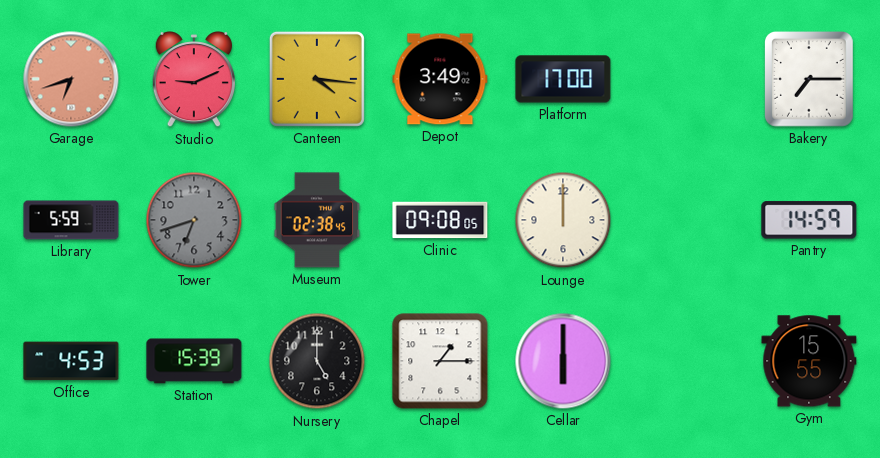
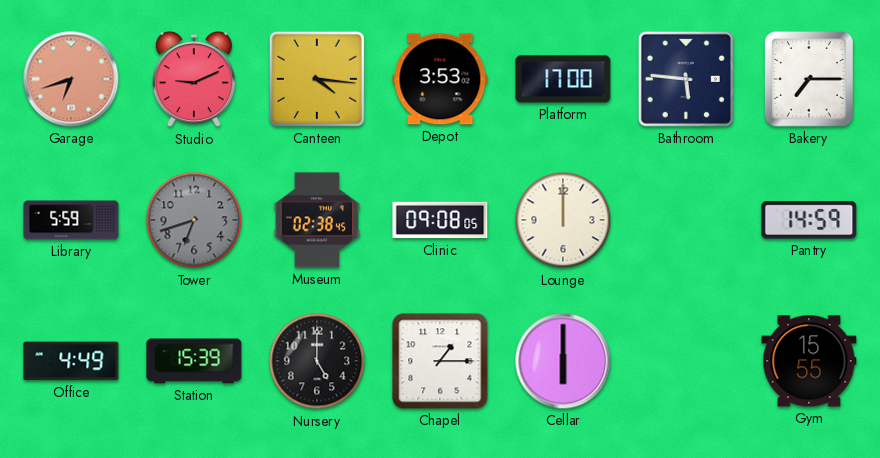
Depot: 3:49 -> 3:53
Bathroom: none -> 5:46
Office: 4:53 -> 4:49
